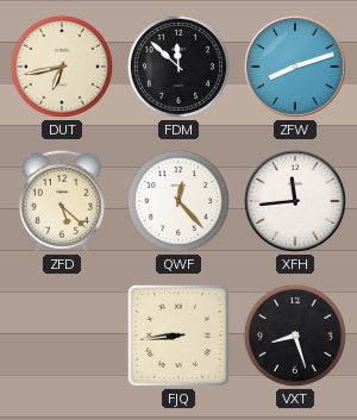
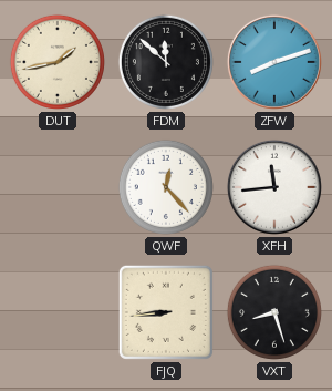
DUT: 6:43 -> 1:43
ZFD: 5:22 -> none
